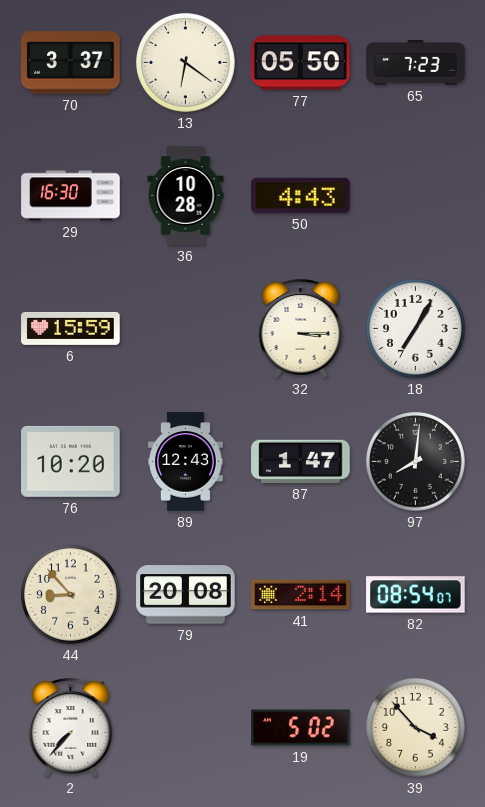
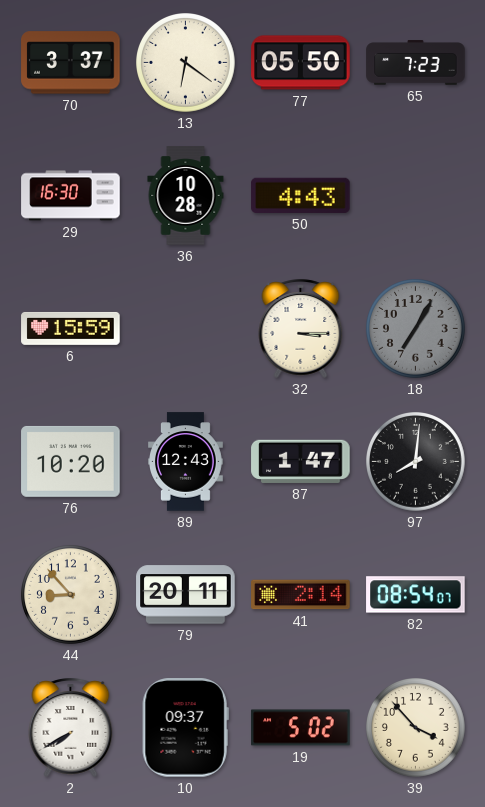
18 dial: white -> grey
79: 20:08 -> 20:11
2: 7:37 -> 7:40
10: none -> 09:37
